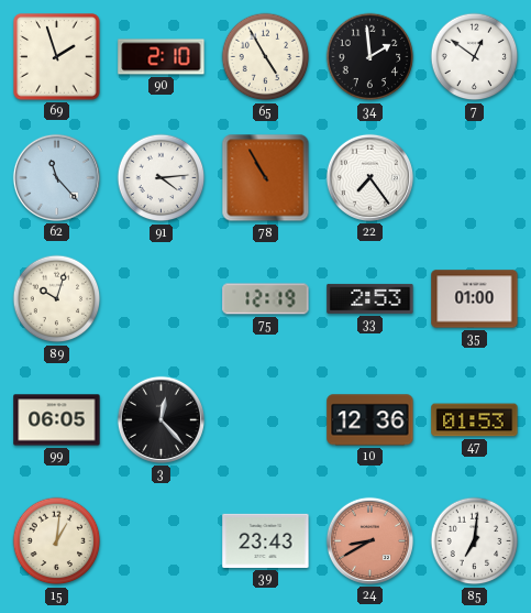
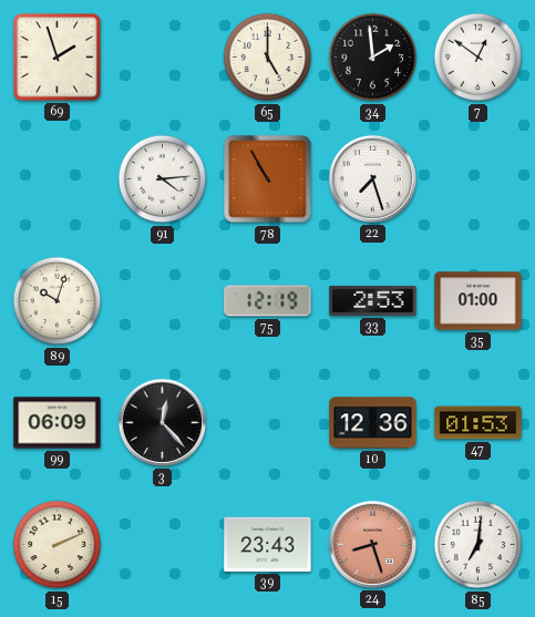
90: 2:10 -> none
65: 4:55 -> 5:00
62: 11:23 -> none
22: 7:24 -> 7:27
99: 06:05 -> 06:09
15: 1:01 -> 2:11
24: 8:40 -> 8:27
